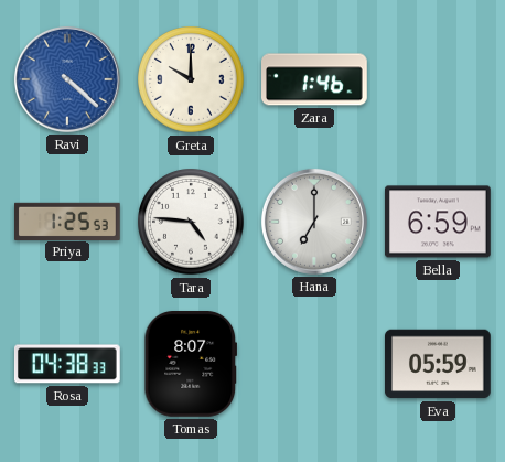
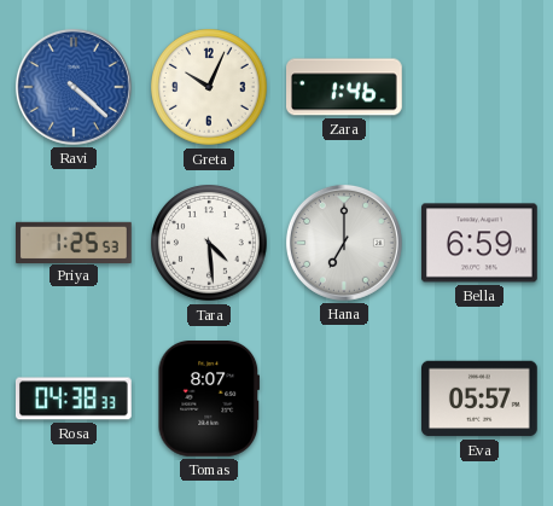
Greta: 10:00 -> 10:04
Tara: 4:46 -> 4:29
Eva: 05:59 -> 05:57
